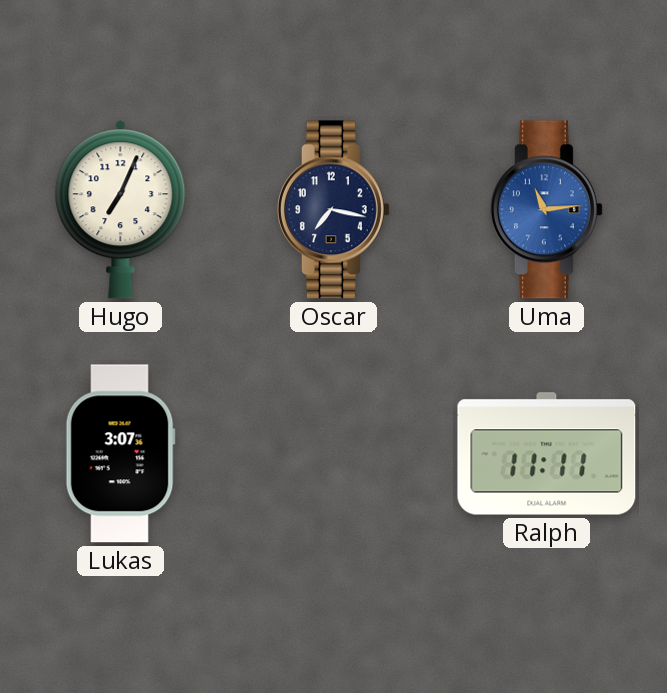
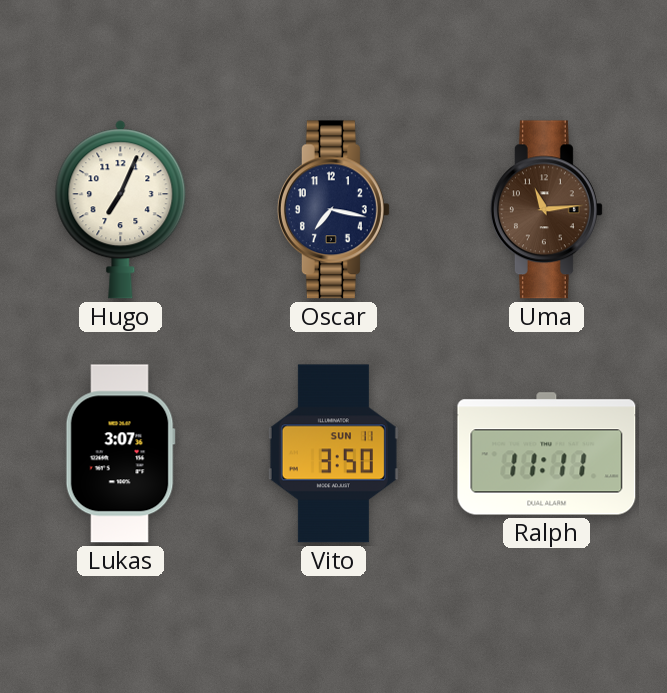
Uma dial: blue -> brown
Vito: none -> 3:50
